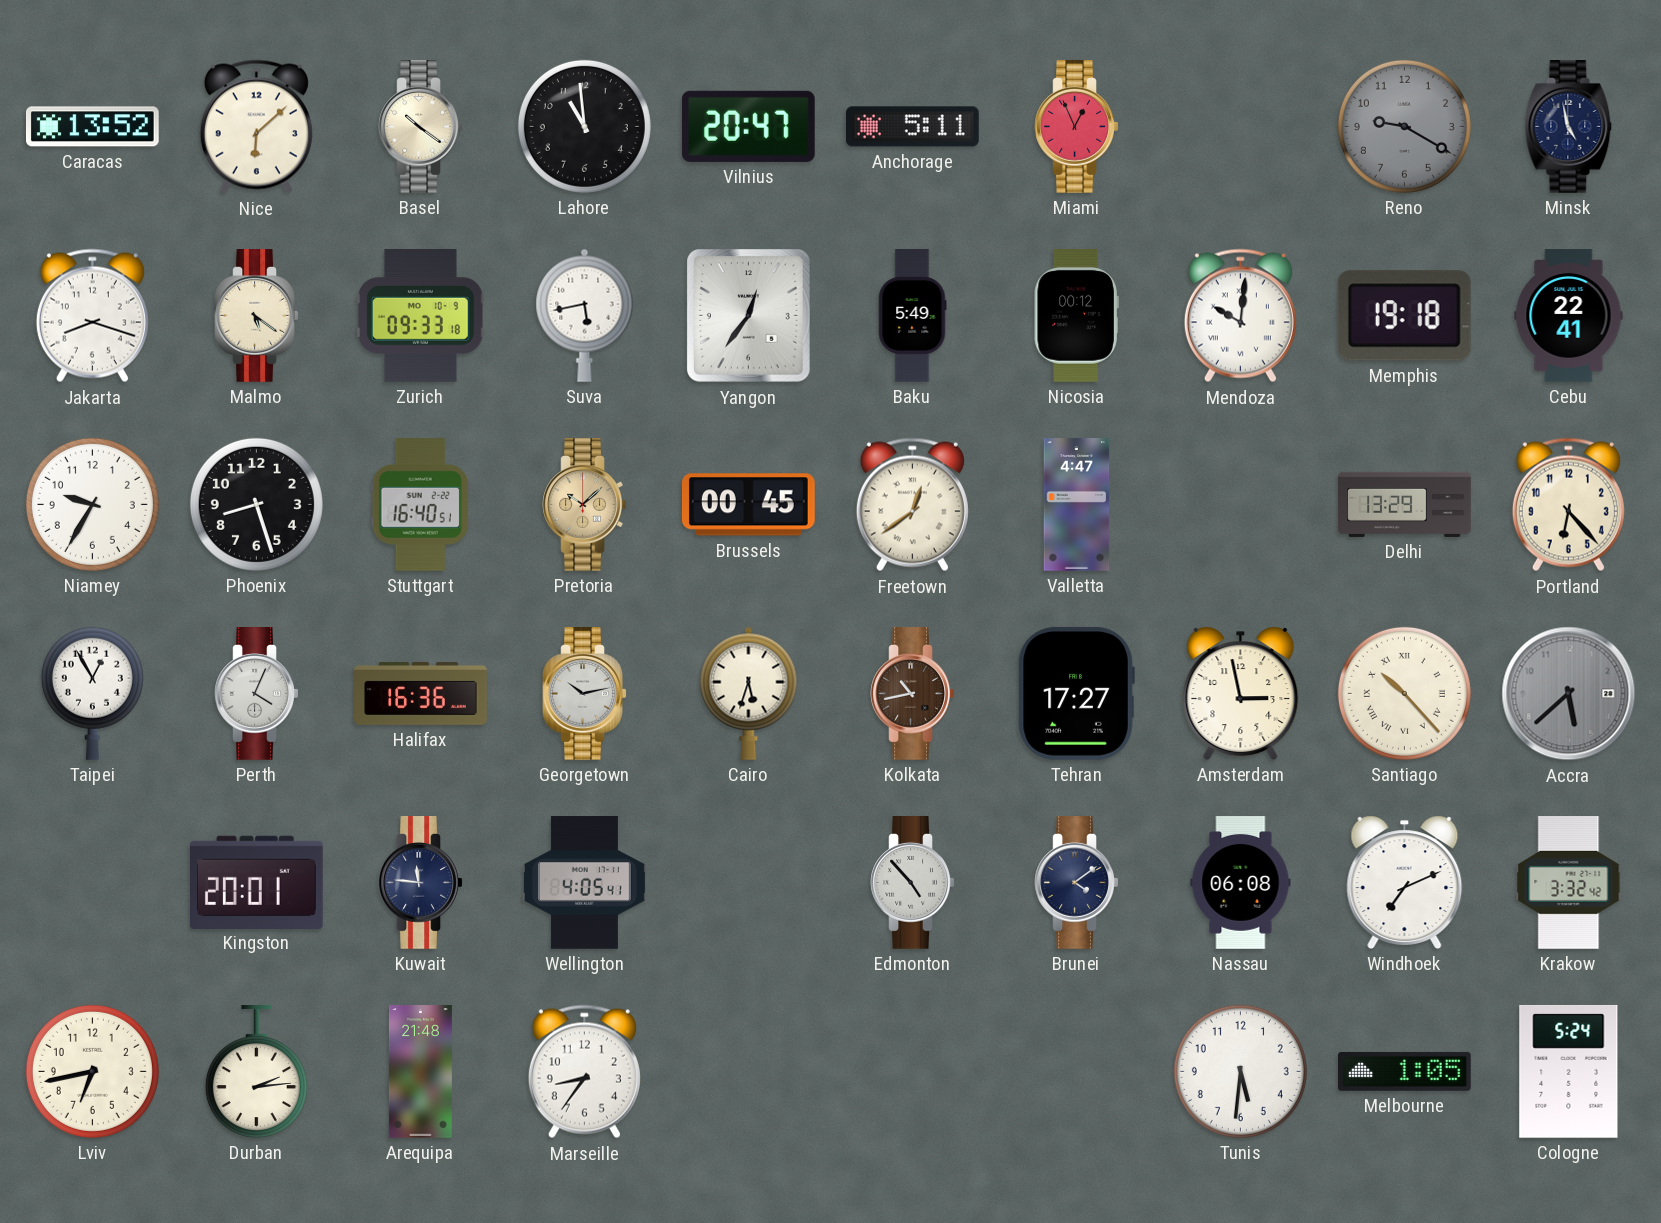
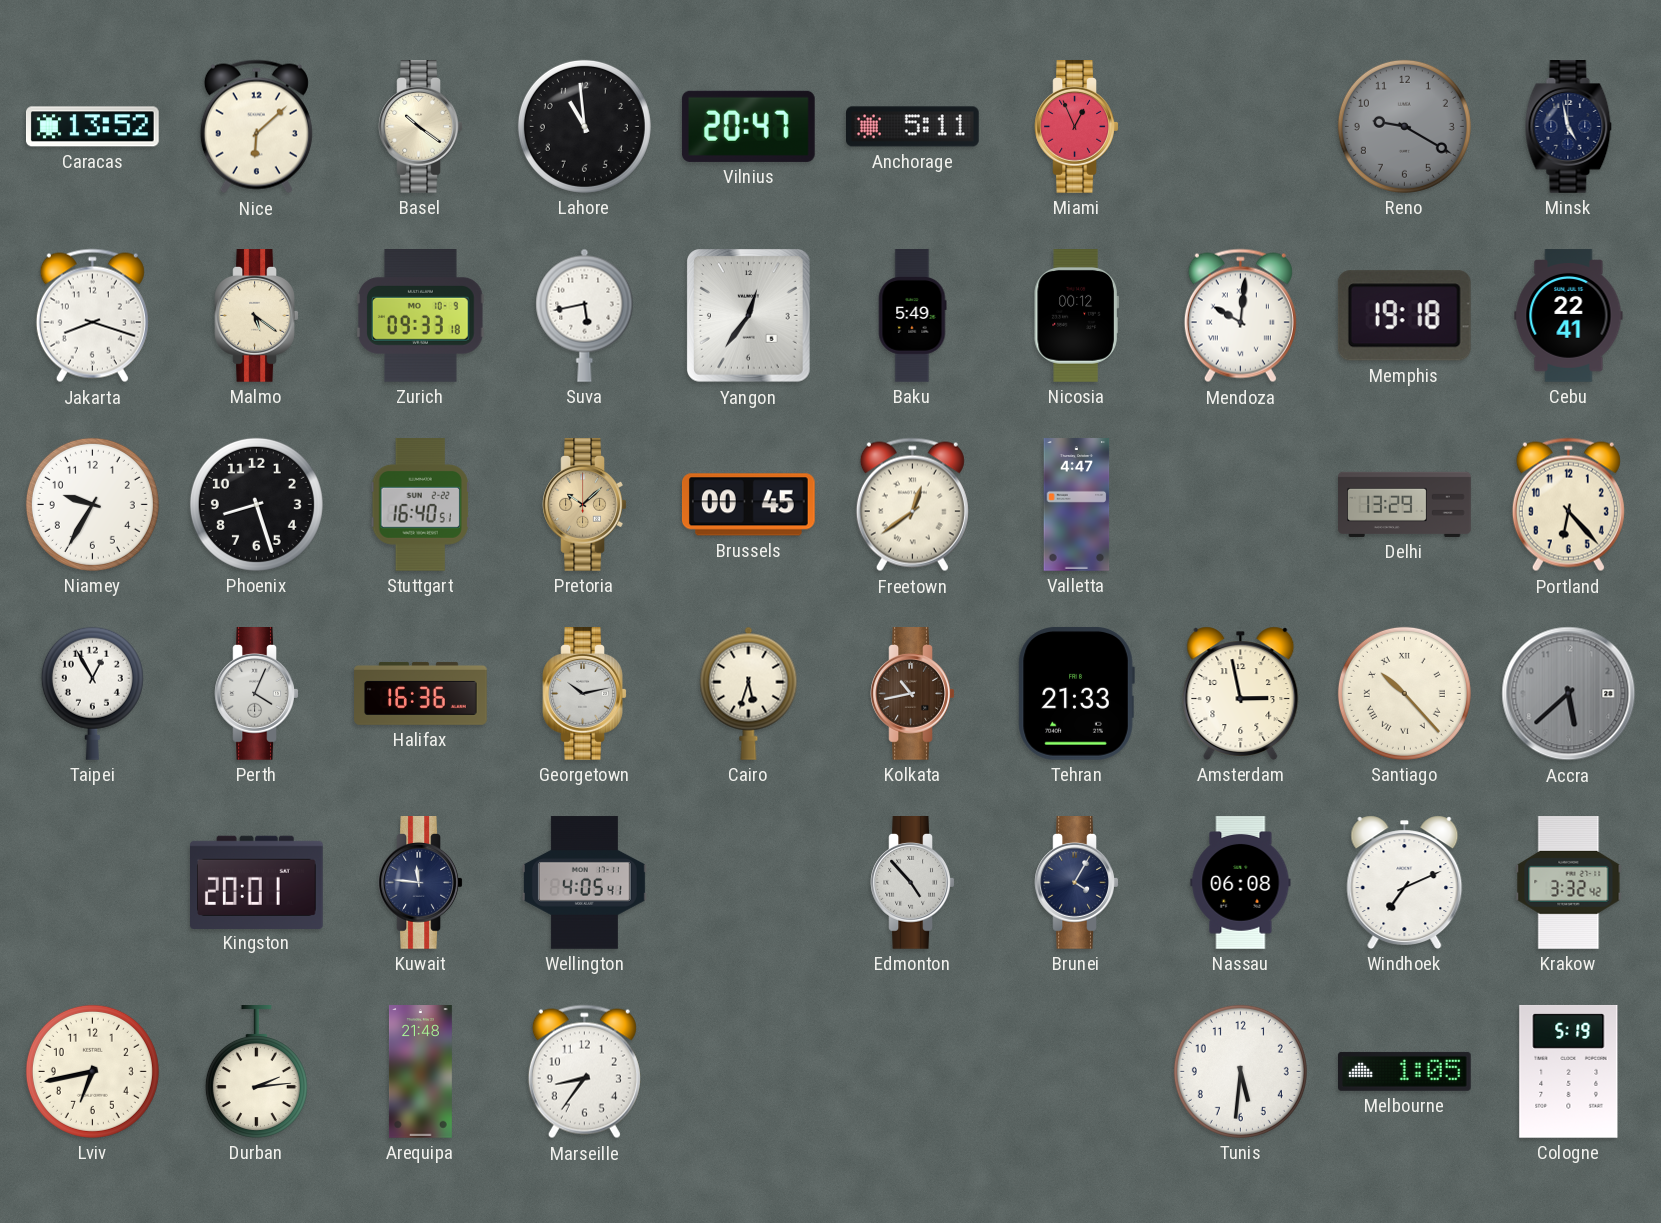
Tehran: 17:27 -> 21:33
Brunei: 4:09 -> 4:05
Cologne: 5:24 -> 5:19
